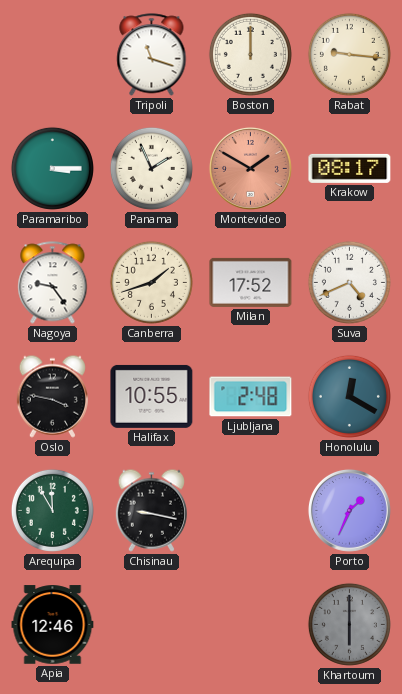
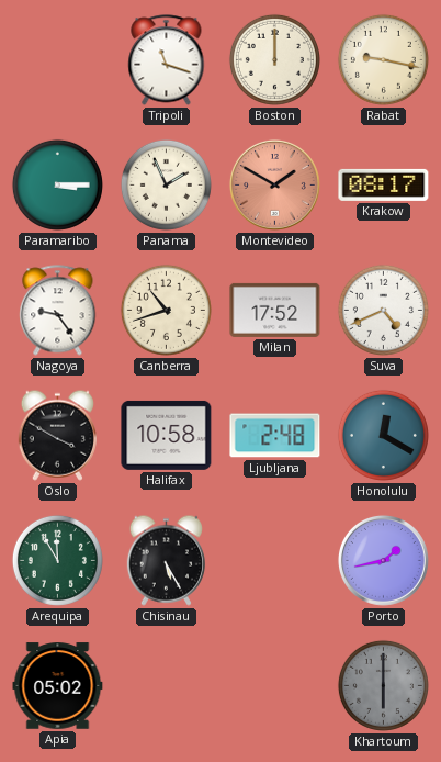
Rabat: 9:16 -> 9:17
Canberra: 1:42 -> 10:42
Oslo: 3:47 -> 3:50
Halifax: 10:55 -> 10:58
Chisinau: 9:17 -> 5:25
Porto: 1:34 -> 1:43
Apia: 12:46 -> 05:02
